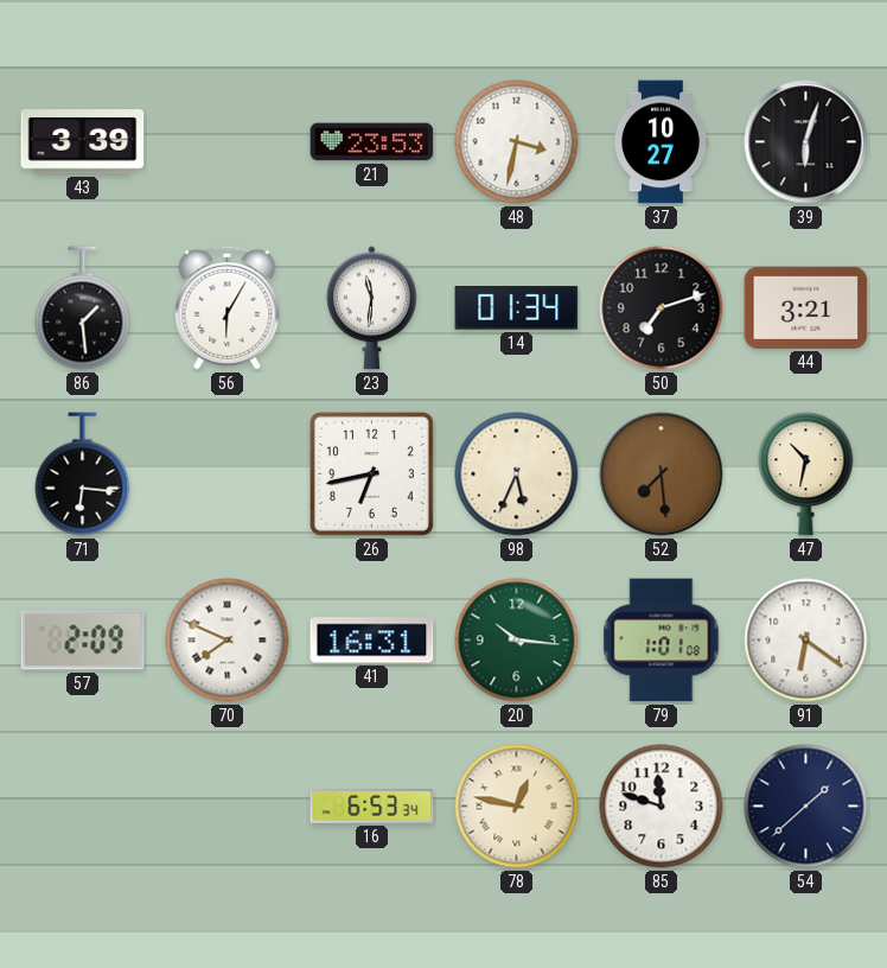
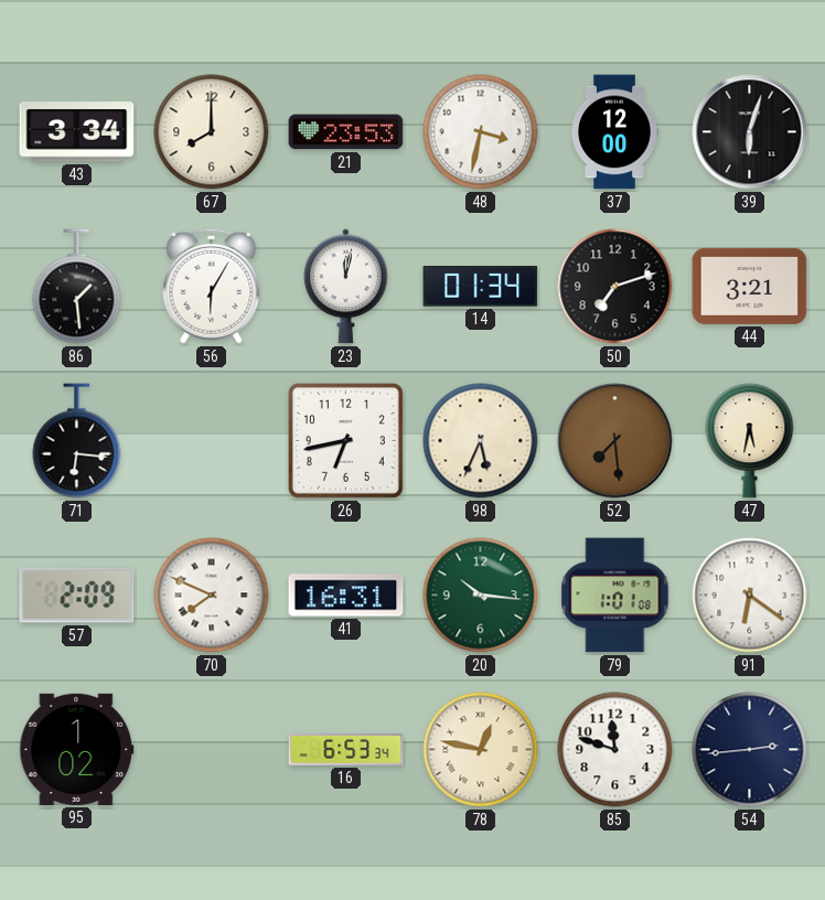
43: 3:39 -> 3:34
67: none -> 8:00
37: 10:27 -> 12:00
23: 11:31 -> 12:02
47: 10:32 -> 5:32
95: none -> 1:02
54: 1:38 -> 2:44
